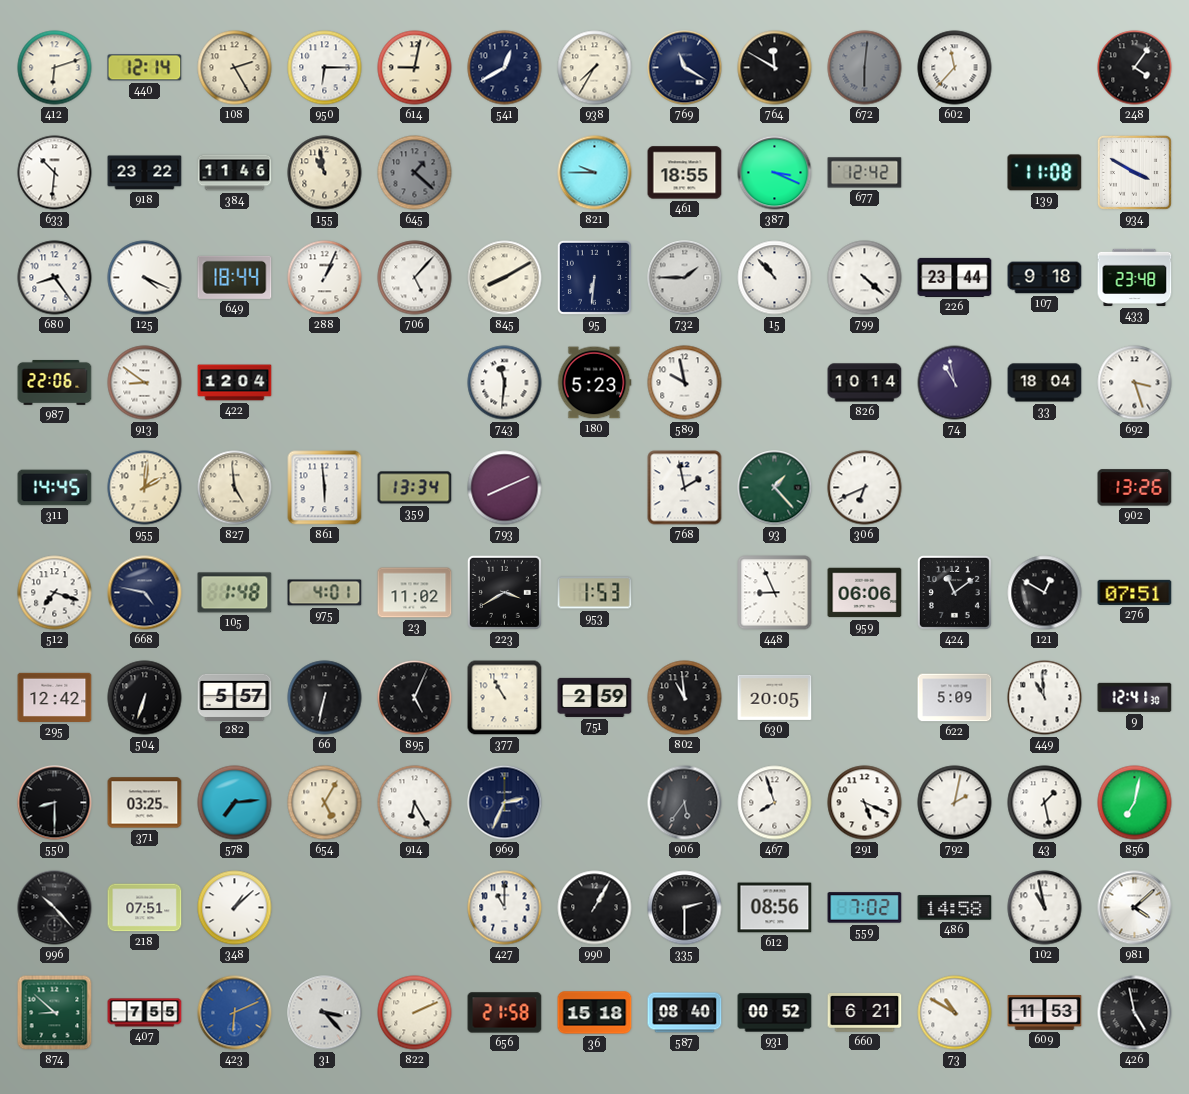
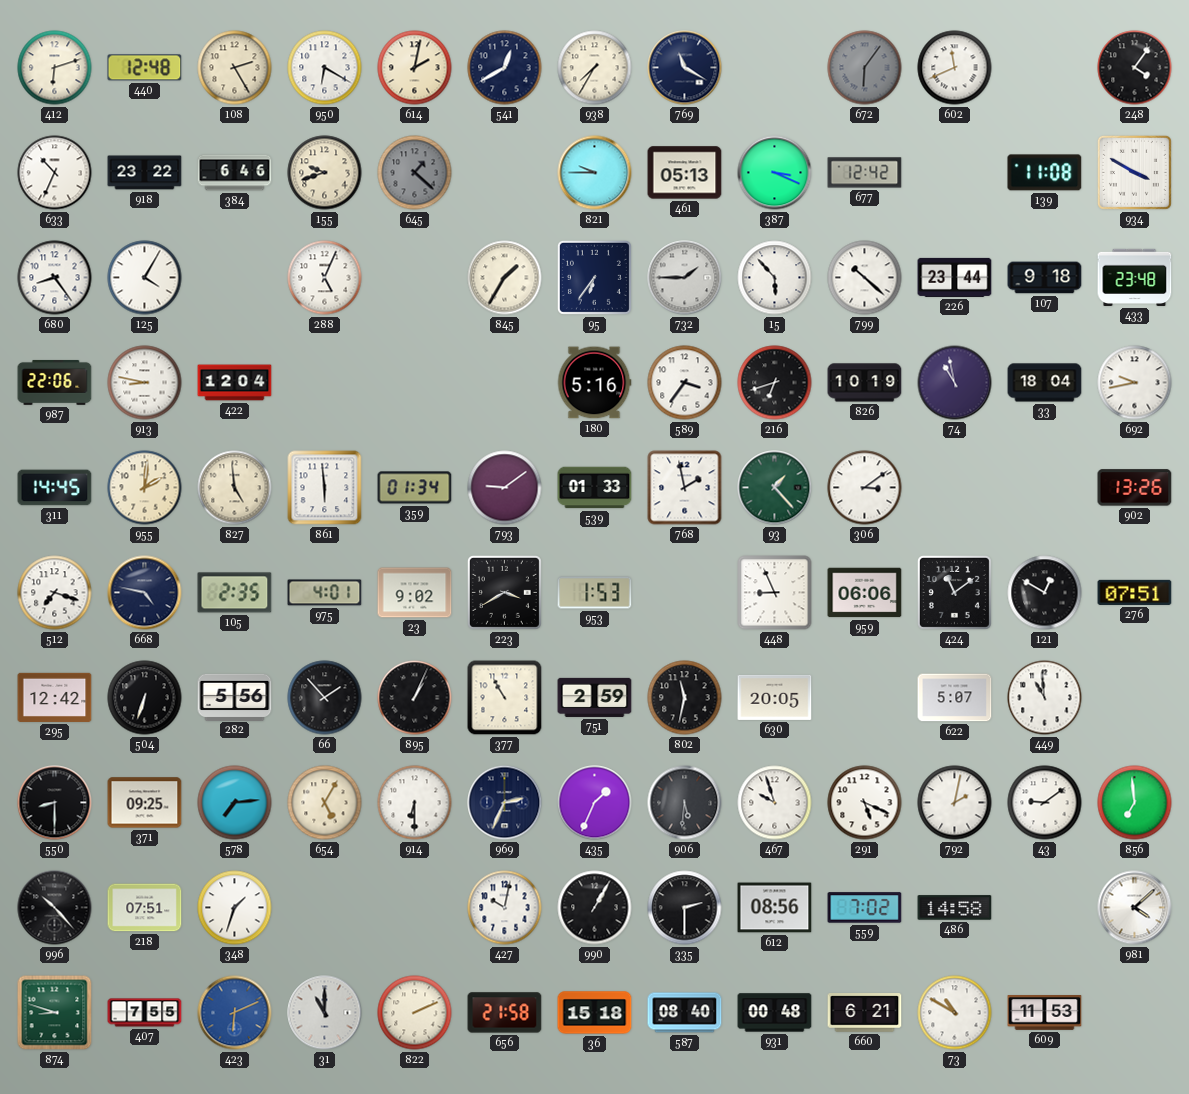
440: 12:14 -> 12:48
950: 6:15 -> 6:20
614: 9:02 -> 2:02
764: 11:50 -> none
672: 6:01 -> 6:06
602: 11:37 -> 11:41
633: 10:31 -> 10:34
384: 11:46 -> 6:46
155: 10:58 -> 9:42
461: 18:55 -> 05:13
125: 4:19 -> 4:05
649: 18:44 -> none
288: 1:04 -> 5:04
706: 5:07 -> none
845: 8:10 -> 1:35
95: 6:31 -> 6:36
15: 10:53 -> 5:53
799: 4:22 -> 10:22
913: 8:51 -> 8:47
743: 11:31 -> none
180: 5:23 -> 5:16
589: 9:58 -> 3:36
216: none -> 6:42
826: 10:14 -> 10:19
692: 3:27 -> 9:43
359: 13:34 -> 01:34
793: 8:11 -> 9:09
539: none -> 01:33
306: 6:41 -> 3:09
105: 1:48 -> 2:35
23: 11:02 -> 9:02
282: 5:57 -> 5:56
66: 6:32 -> 1:53
895: 5:04 -> 1:04
802: 10:59 -> 11:32
622: 5:09 -> 5:07
9: 12:41 -> none
371: 03:25 -> 09:25
914: 6:25 -> 6:30
435: none -> 1:34
906: 5:36 -> 5:31
467: 7:57 -> 9:57
43: 1:28 -> 9:09
856: 7:02 -> 6:59
348: 1:08 -> 1:33
427: 11:00 -> 10:02
102: 10:58 -> none
874: 8:52 -> 8:48
31: 3:23 -> 11:00
931: 00:52 -> 00:48
426: 4:58 -> none
